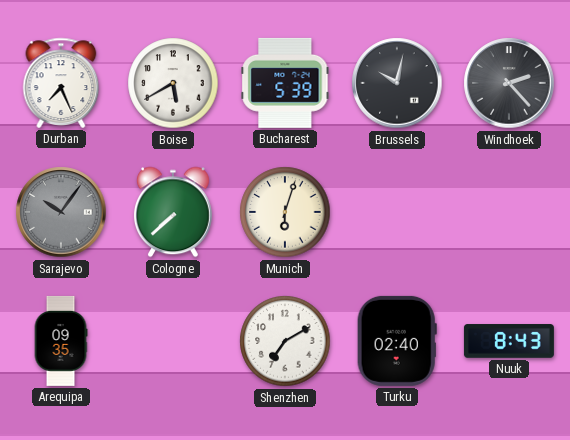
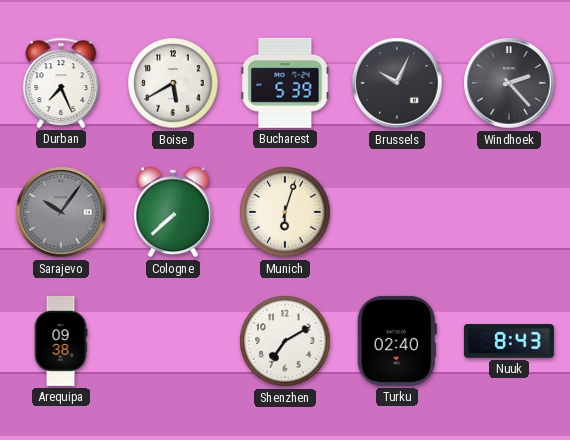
Brussels: 10:02 -> 10:04
Arequipa: 09:35 -> 09:38
